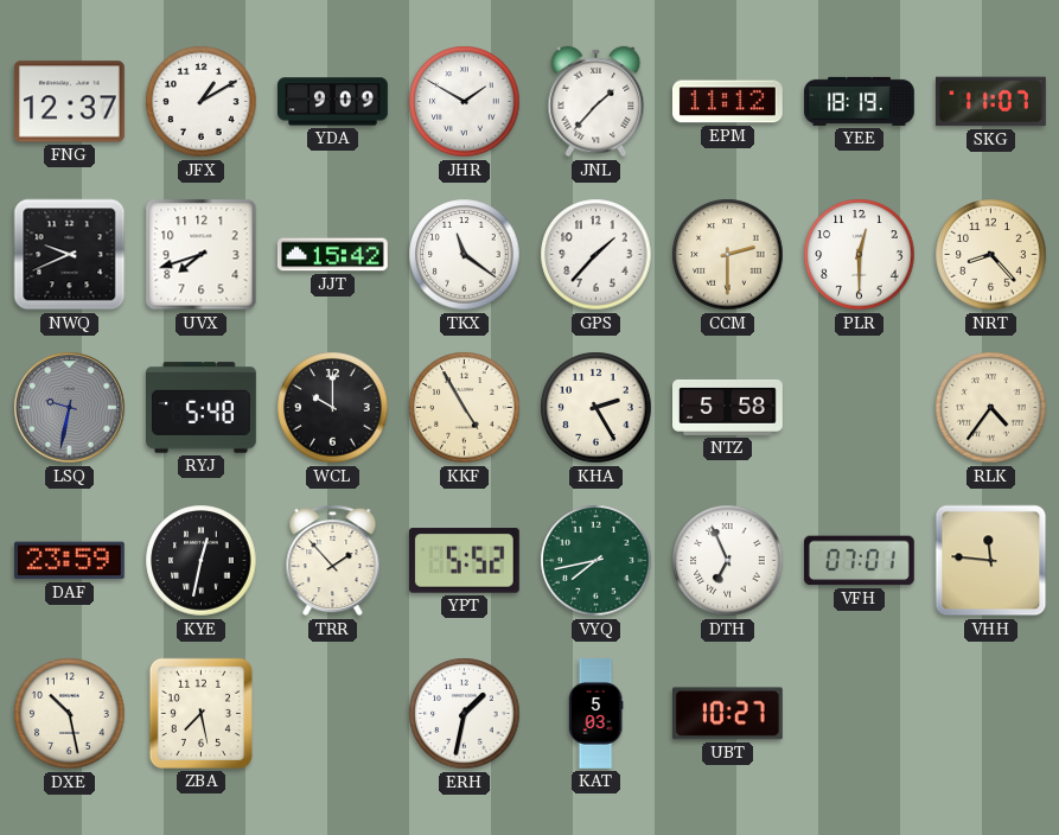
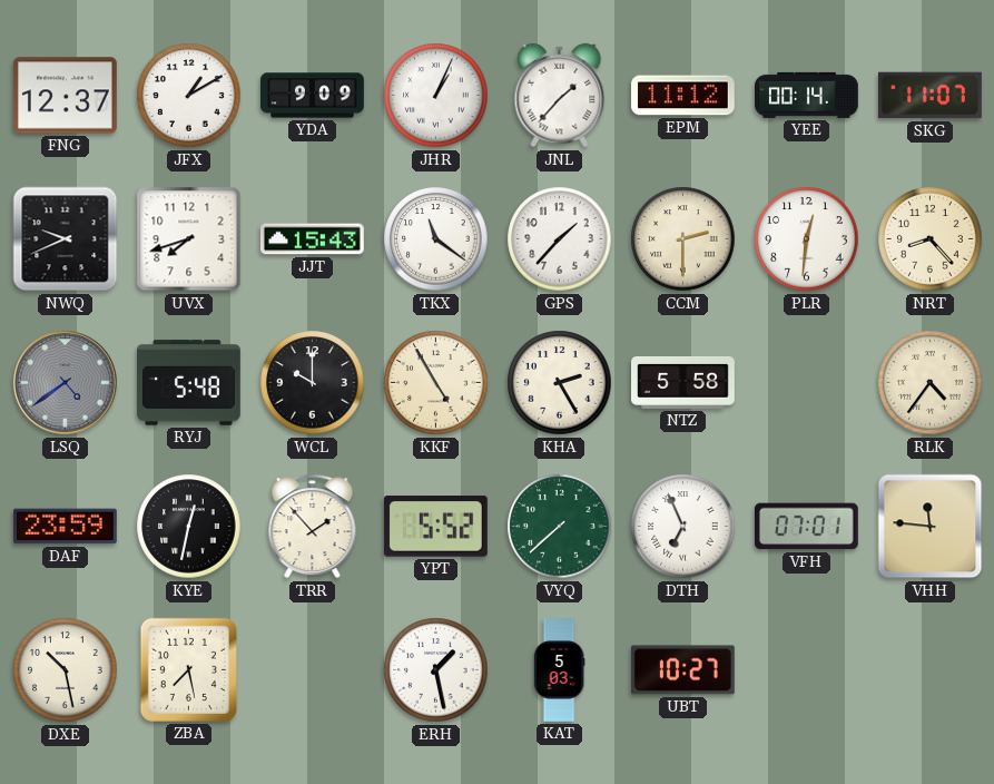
JHR: 1:50 -> 1:04
YEE: 18:19 -> 00:14
JJT: 15:42 -> 15:43
PLR: 12:30 -> 12:31
LSQ: 9:32 -> 4:39
VYQ: 7:43 -> 7:38
ERH: 1:32 -> 1:28
